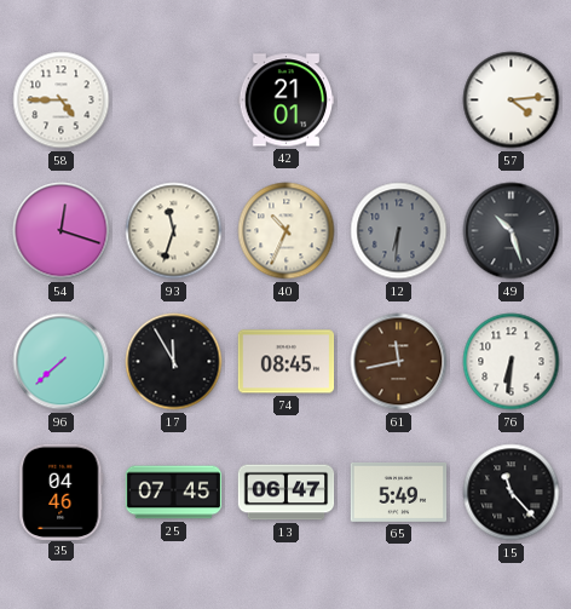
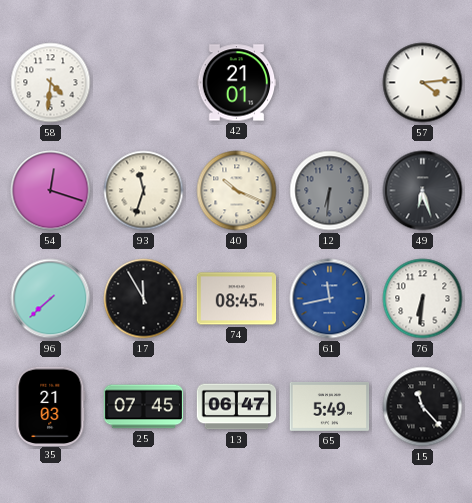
58: 4:45 -> 4:31
40: 10:34 -> 10:19
49: 10:27 -> 6:27
61 dial: brown -> blue
35: 04:46 -> 21:03
